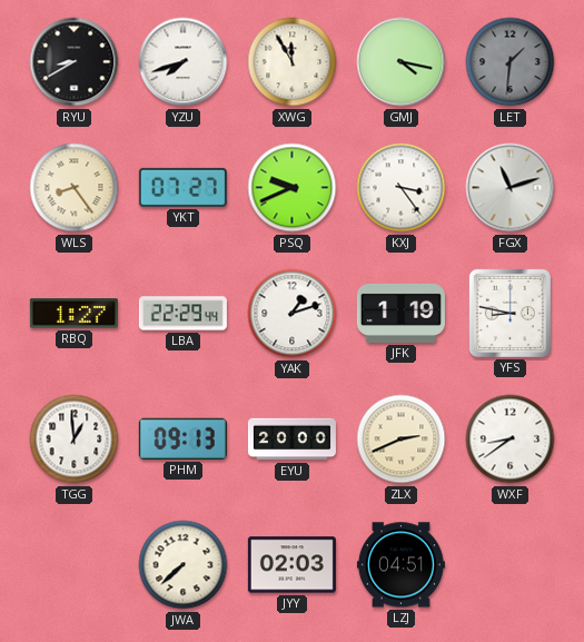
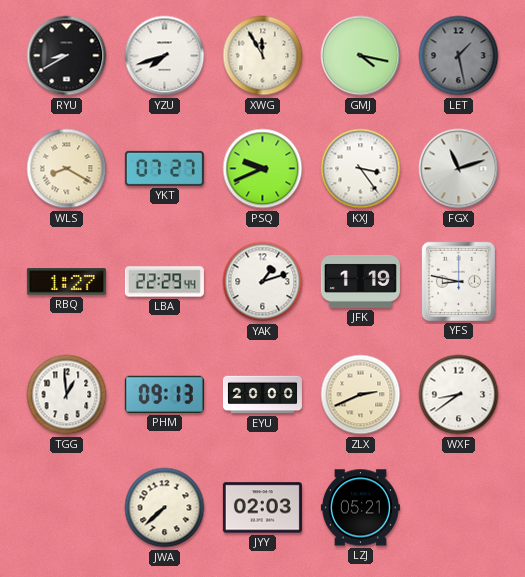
LET: 1:31 -> 1:28
WLS: 8:24 -> 8:20
LZJ: 04:51 -> 05:21
